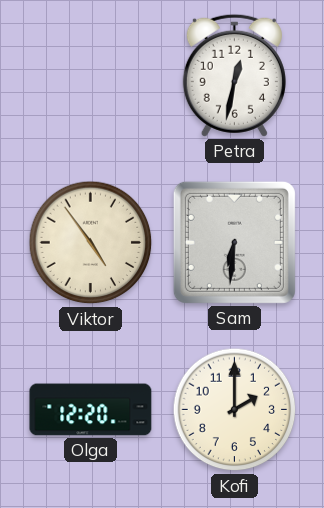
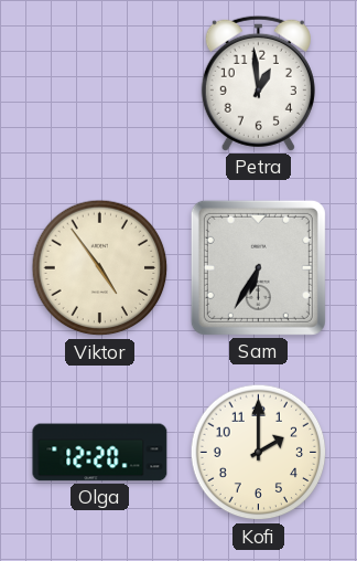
Petra: 12:32 -> 12:59
Sam: 6:31 -> 6:35
